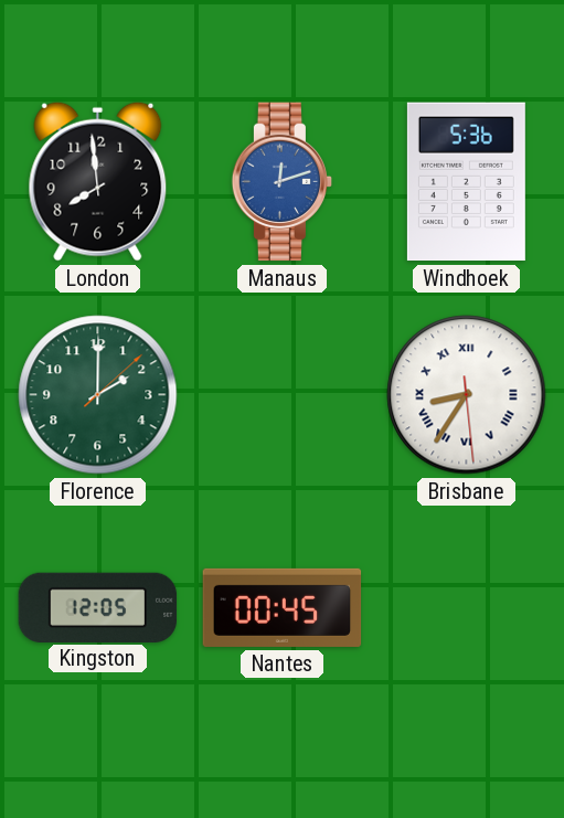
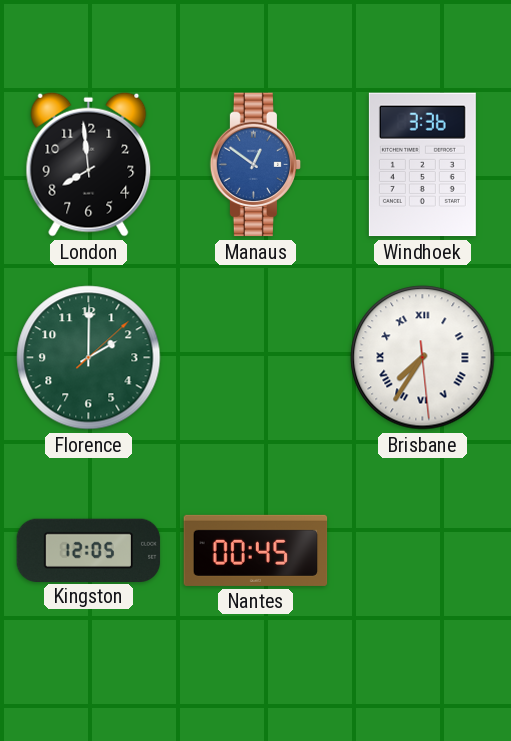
Manaus: 12:12 -> 12:51
Windhoek: 5:36 -> 3:36
Brisbane: 8:35 -> 7:35
